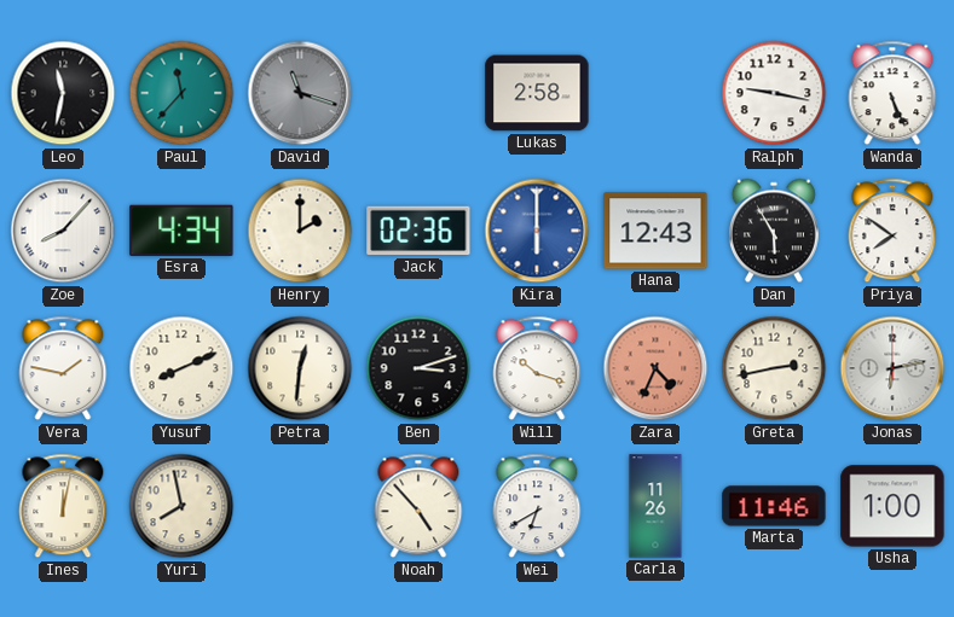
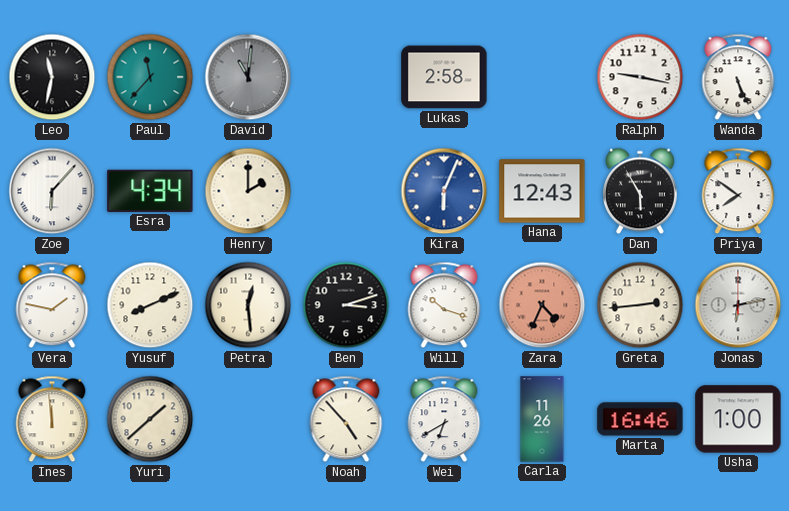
David: 11:18 -> 11:01
Zoe: 8:07 -> 6:07
Jack: 02:36 -> none
Kira: 6:00 -> 6:04
Petra: 12:31 -> 12:29
Greta: 2:43 -> 2:44
Ines: 12:02 -> 11:59
Yuri: 7:58 -> 1:38
Marta: 11:46 -> 16:46
